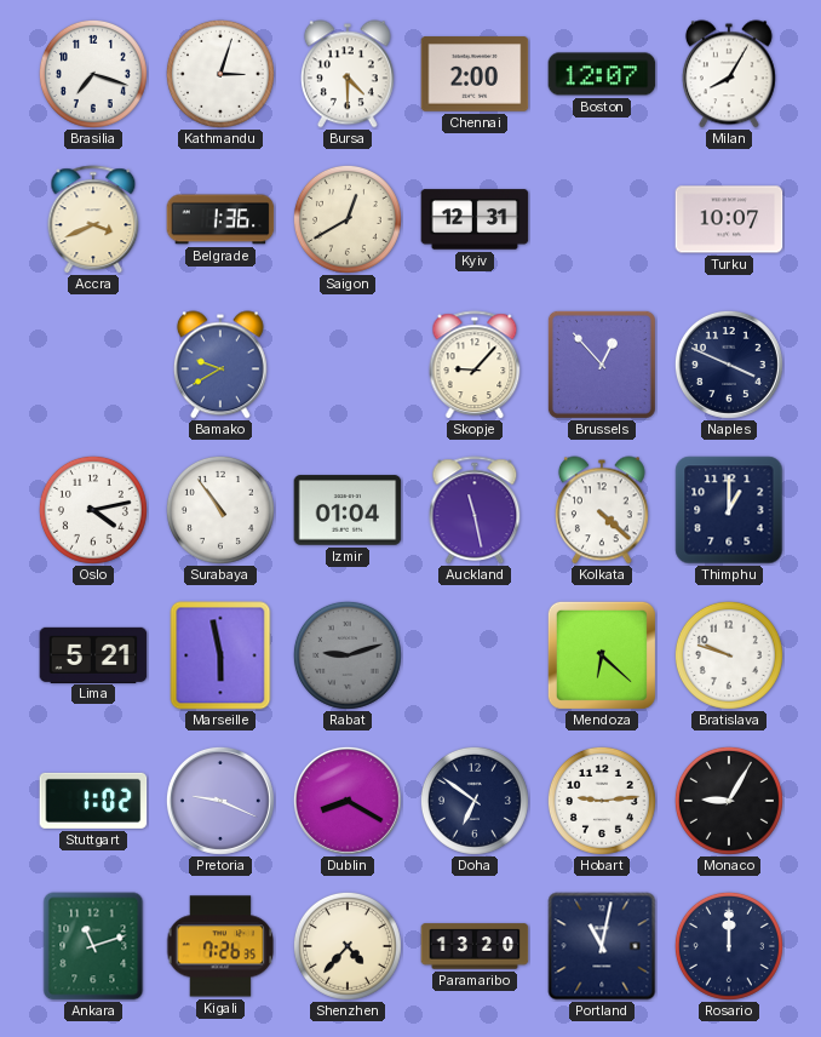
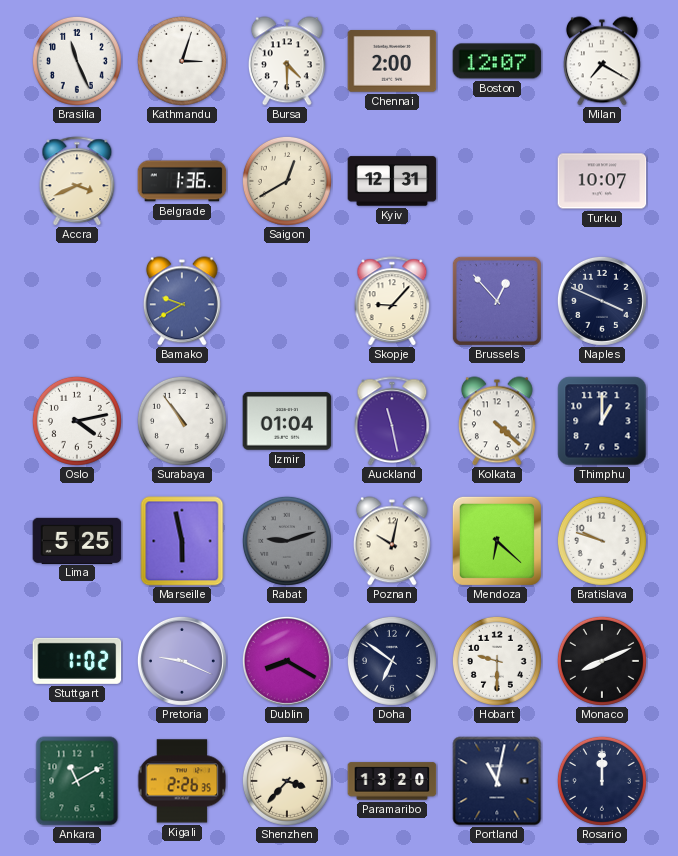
Brasilia: 7:18 -> 11:26
Milan: 8:05 -> 7:20
Lima: 5:21 -> 5:25
Poznan: none -> 10:02
Hobart: 9:14 -> 9:30
Monaco: 9:05 -> 8:11
Ankara: 11:12 -> 11:10
Kigali: 7:26 -> 2:26
Shenzhen: 4:37 -> 3:37
